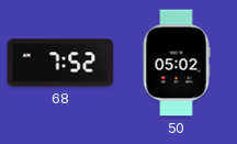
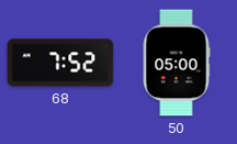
50: 05:02 -> 05:00
